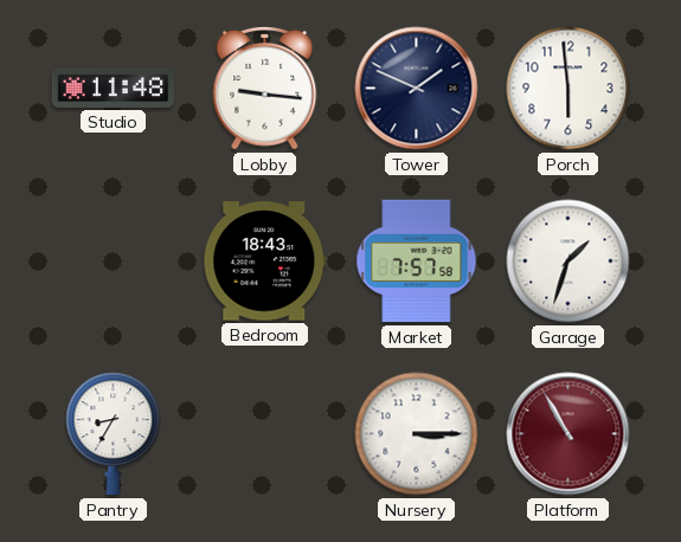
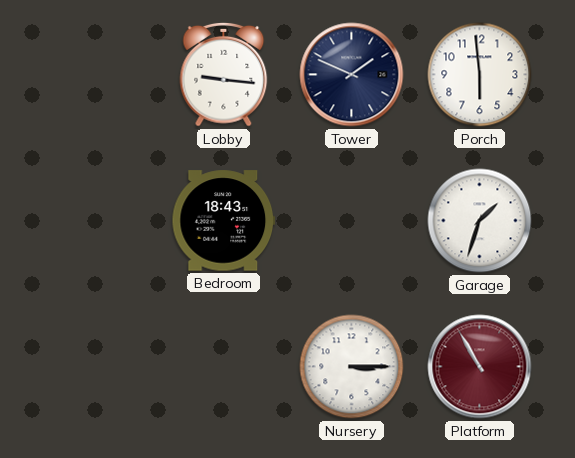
Studio: 11:48 -> none
Market: 7:57 -> none
Pantry: 8:35 -> none
